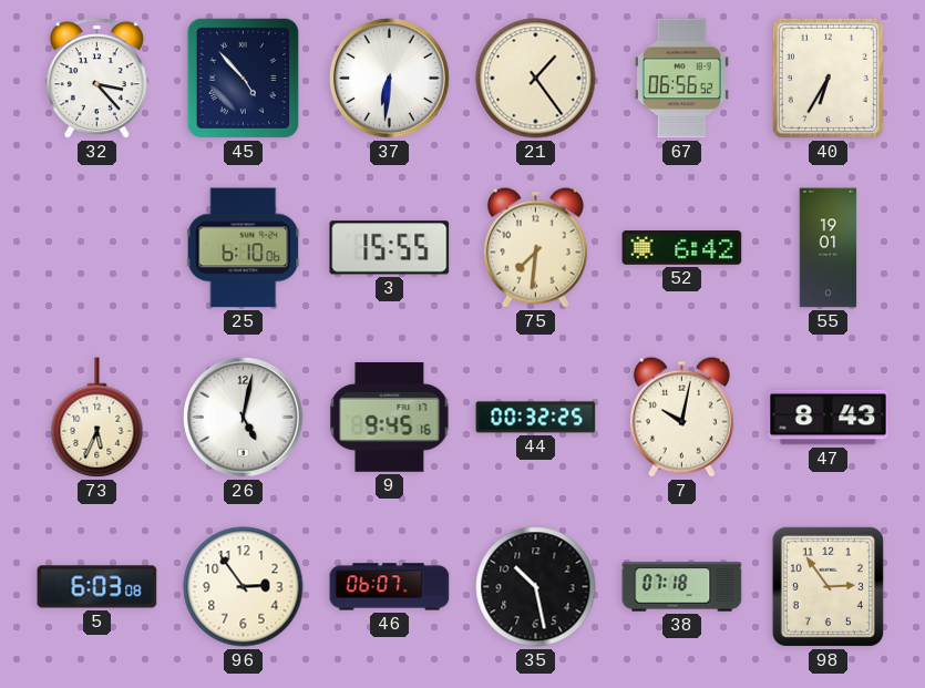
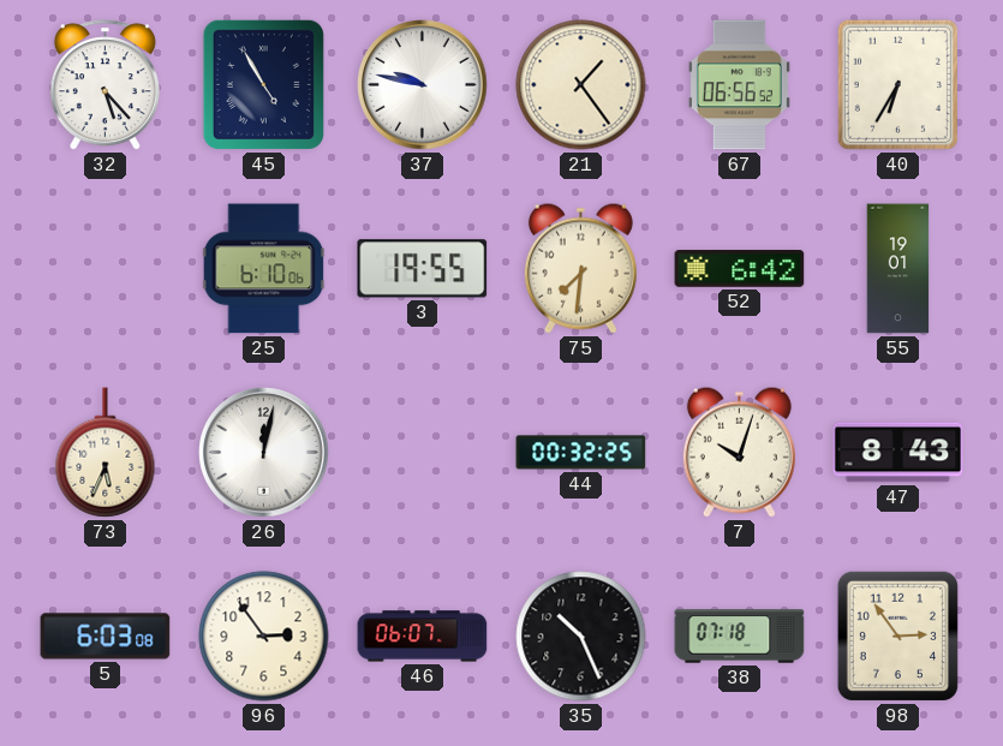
32: 3:23 -> 5:23
45: 4:53 -> 4:55
37: 6:31 -> 9:47
3: 15:55 -> 19:55
26: 5:02 -> 12:02
9: 9:45 -> none
7: 10:02 -> 10:03
35: 10:28 -> 10:26
